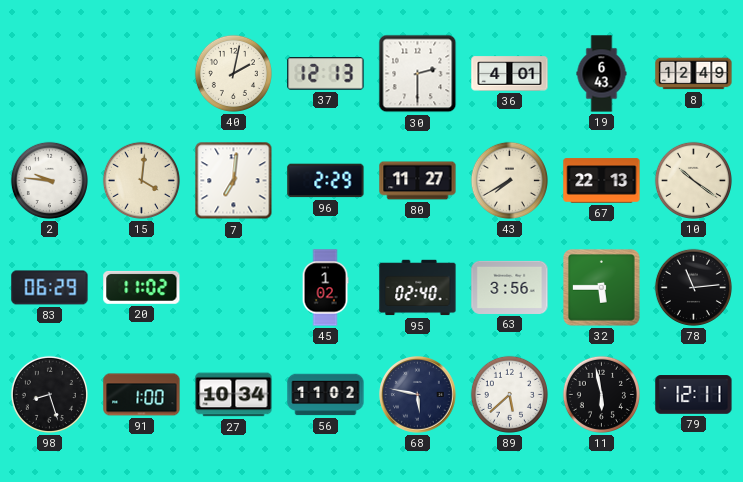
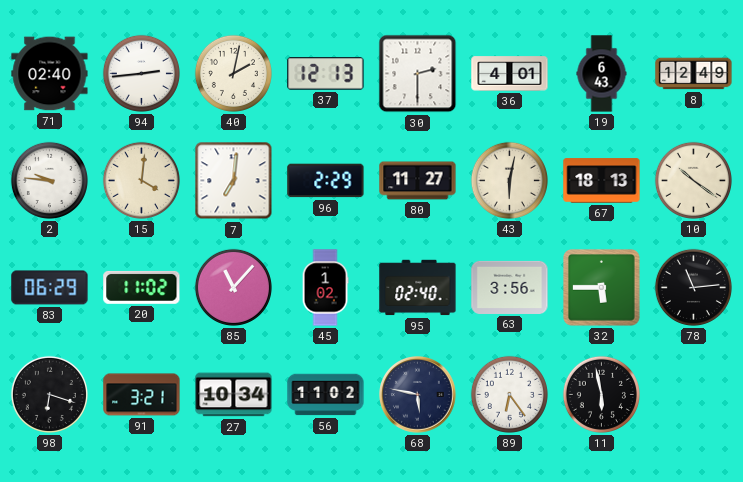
71: none -> 02:40
94: none -> 2:44
43: 7:40 -> 6:02
67: 22:13 -> 18:13
85: none -> 11:07
98: 8:27 -> 6:18
91: 1:00 -> 3:21
89: 5:38 -> 6:24
79: 12:11 -> none
